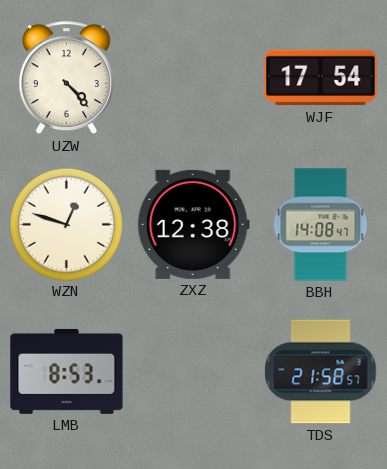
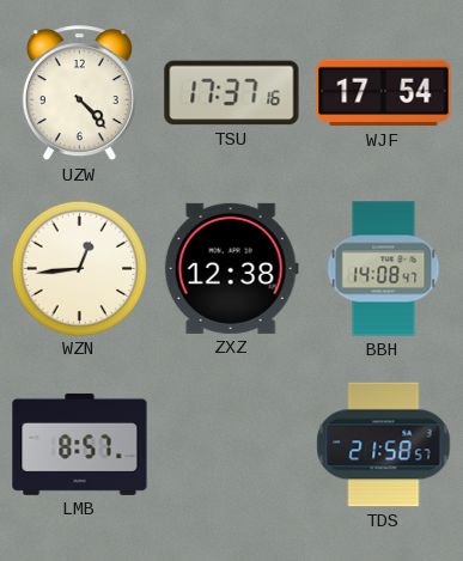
TSU: none -> 17:37
WZN: 12:48 -> 12:44
LMB: 8:53 -> 8:57
